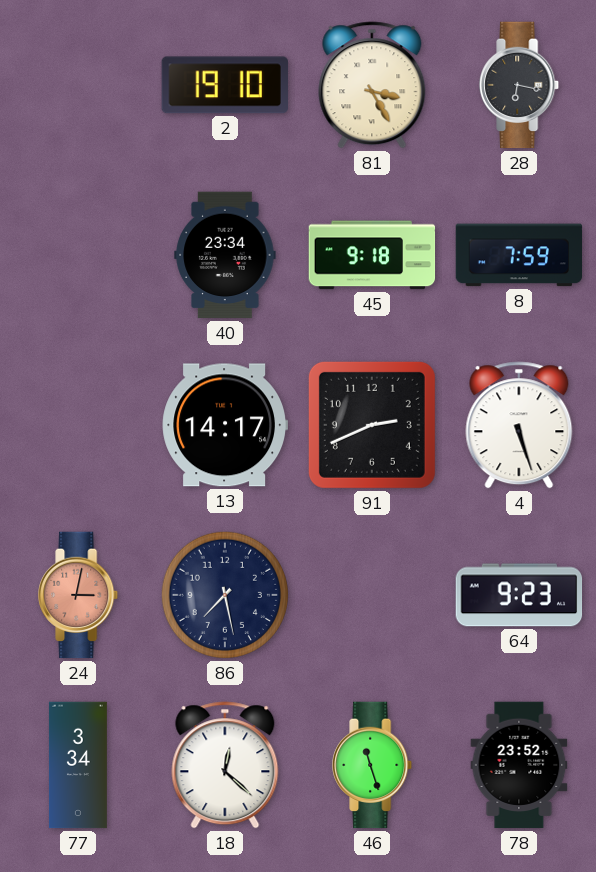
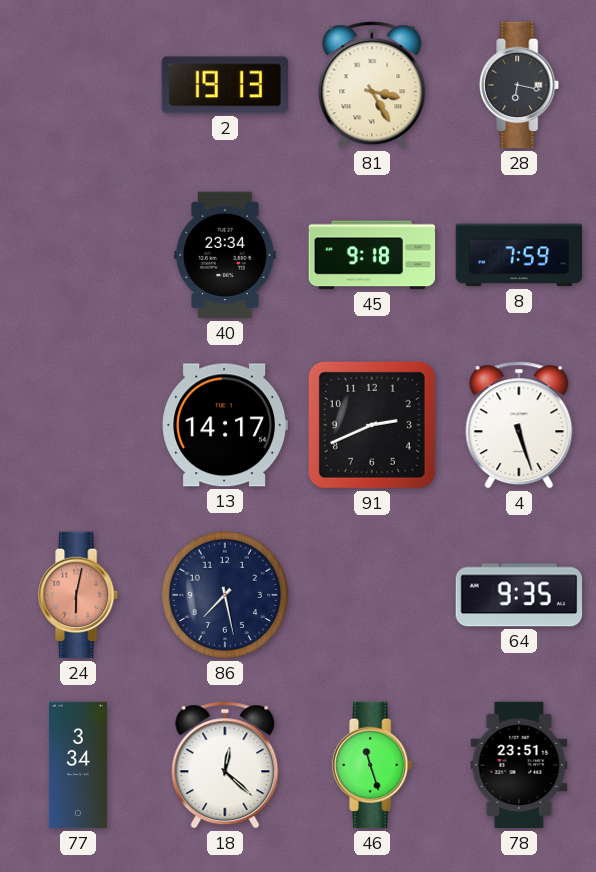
2: 19:10 -> 19:13
24: 3:02 -> 6:02
64: 9:23 -> 9:35
78: 23:52 -> 23:51
